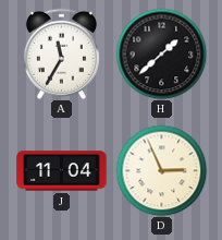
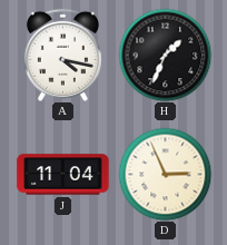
A: 11:35 -> 4:17
H: 1:38 -> 1:34
